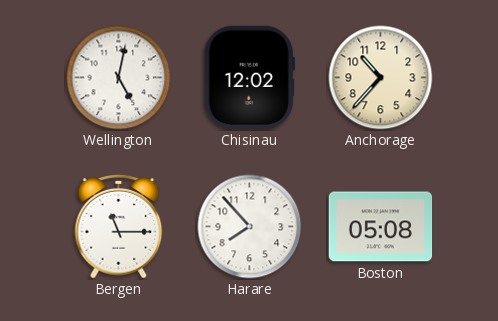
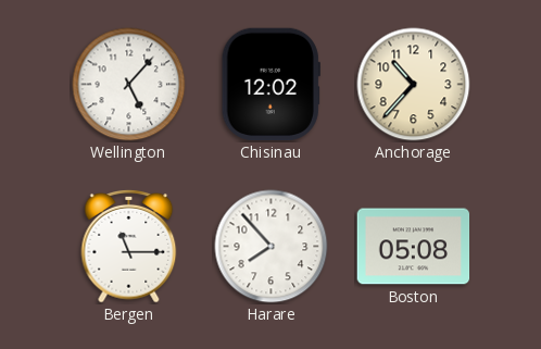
Wellington: 5:02 -> 5:07
